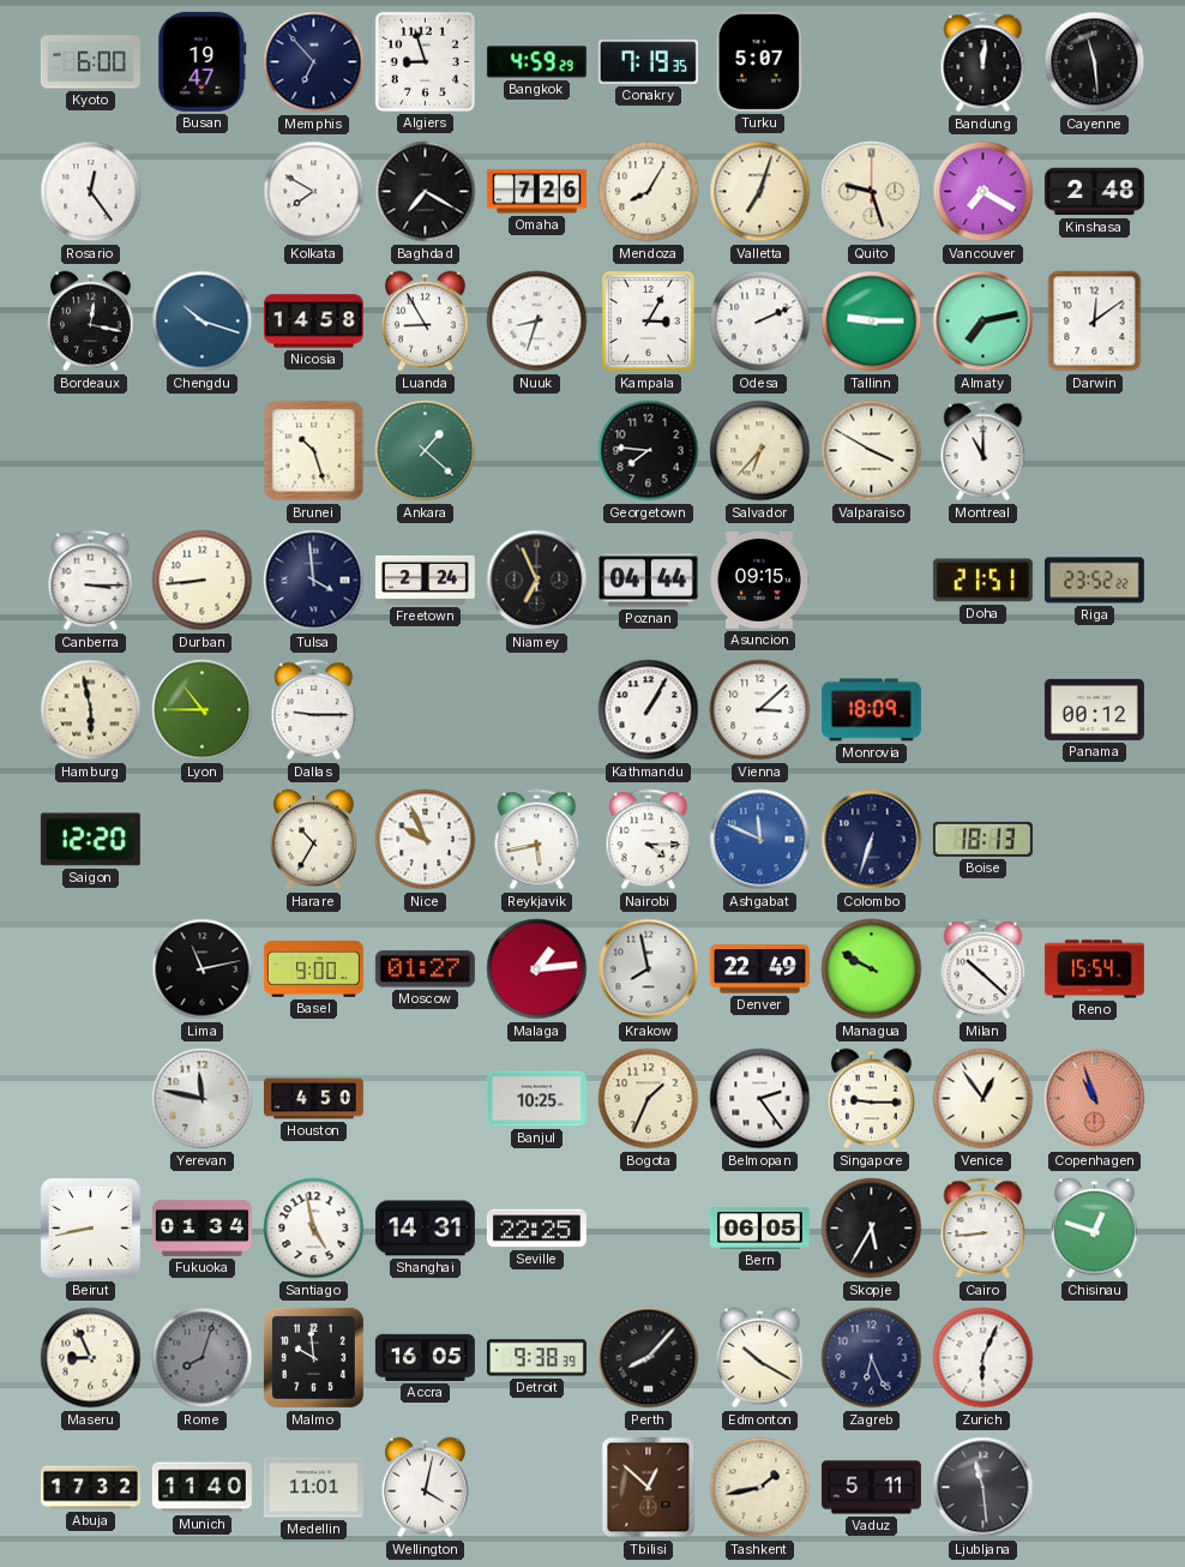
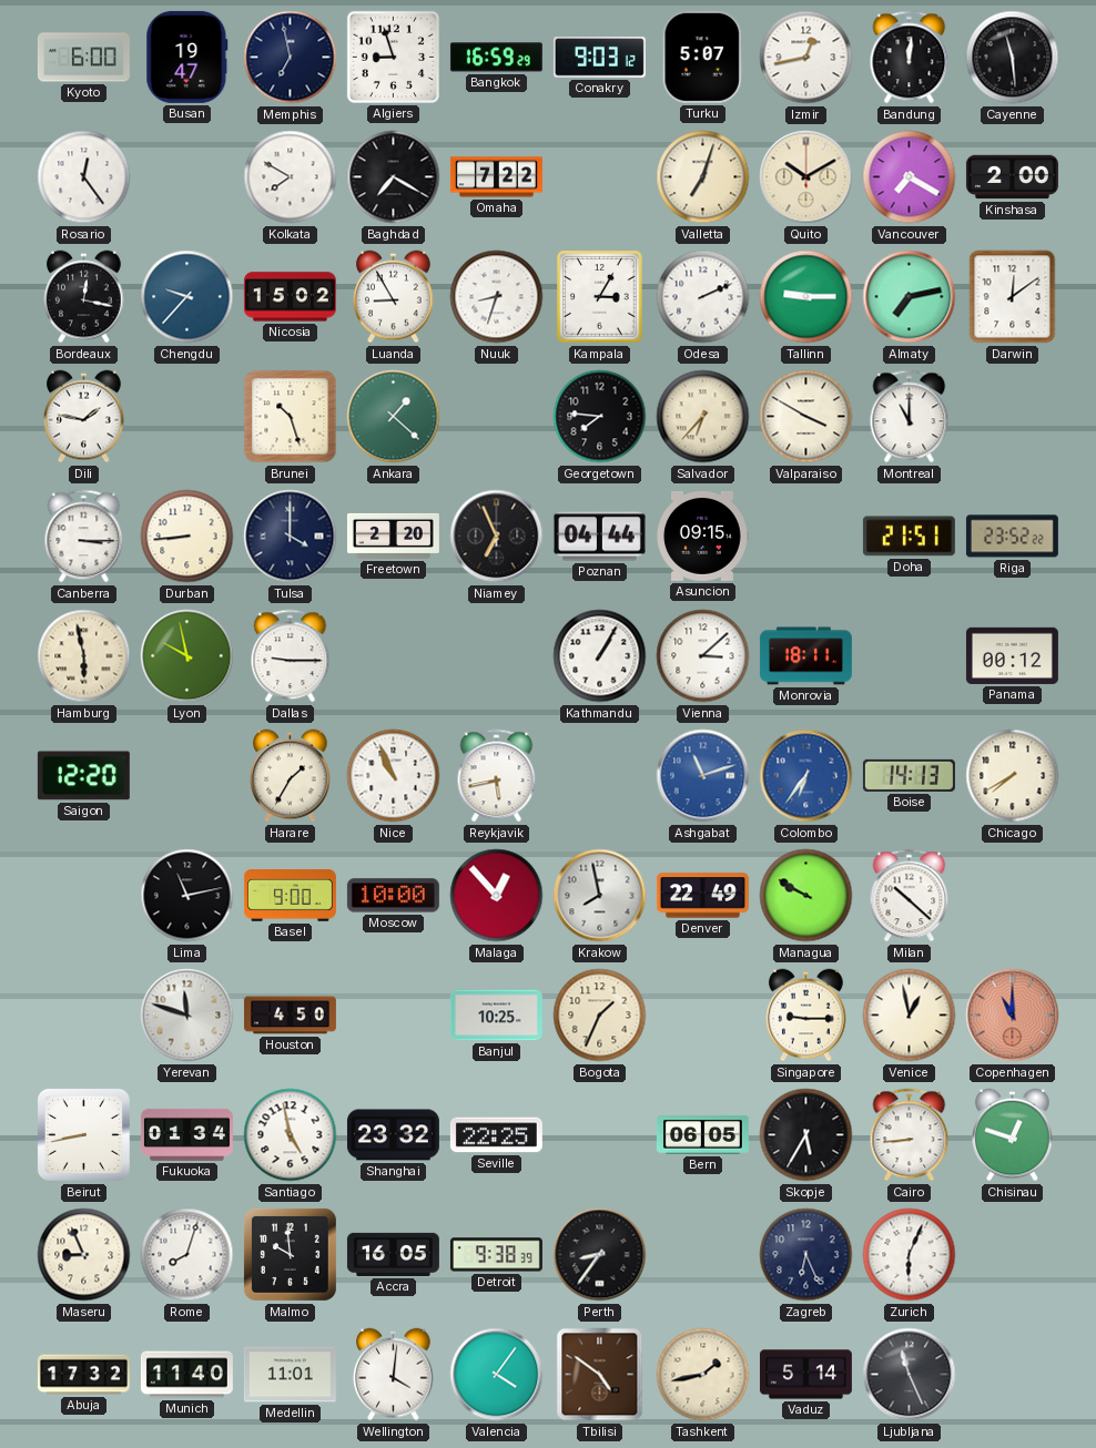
Memphis: 6:53 -> 6:58
Bangkok: 4:59 -> 16:59
Conakry: 7:19 -> 9:03
Izmir: none -> 12:43
Omaha: 7:26 -> 7:22
Mendoza: 8:05 -> none
Quito: 9:27 -> 10:10
Kinshasa: 2:48 -> 2:00
Chengdu: 10:18 -> 9:37
Nicosia: 14:58 -> 15:02
Dili: none -> 1:47
Tulsa: 3:59 -> 4:00
Freetown: 2:24 -> 2:20
Lyon: 10:45 -> 9:58
Monrovia: 18:09 -> 18:11
Harare: 10:35 -> 1:35
Nice: 9:56 -> 10:56
Nairobi: 4:15 -> none
Ashgabat: 11:49 -> 11:12
Colombo: 6:33 -> 6:36
Colombo dial: navy -> blue
Boise: 18:13 -> 14:13
Chicago: none -> 7:40
Moscow: 01:27 -> 10:00
Malaga: 1:14 -> 12:53
Reno: 15:54 -> none
Yerevan: 11:47 -> 11:48
Belmopan: 2:24 -> none
Venice: 12:54 -> 12:58
Copenhagen: 10:57 -> 11:00
Shanghai: 14:31 -> 23:32
Rome dial: grey -> white
Perth: 8:07 -> 8:36
Edmonton: 10:20 -> none
Wellington: 4:02 -> 4:01
Valencia: none -> 4:06
Tbilisi: 12:52 -> 4:51
Vaduz: 5:11 -> 5:14
Ljubljana: 11:29 -> 11:26
